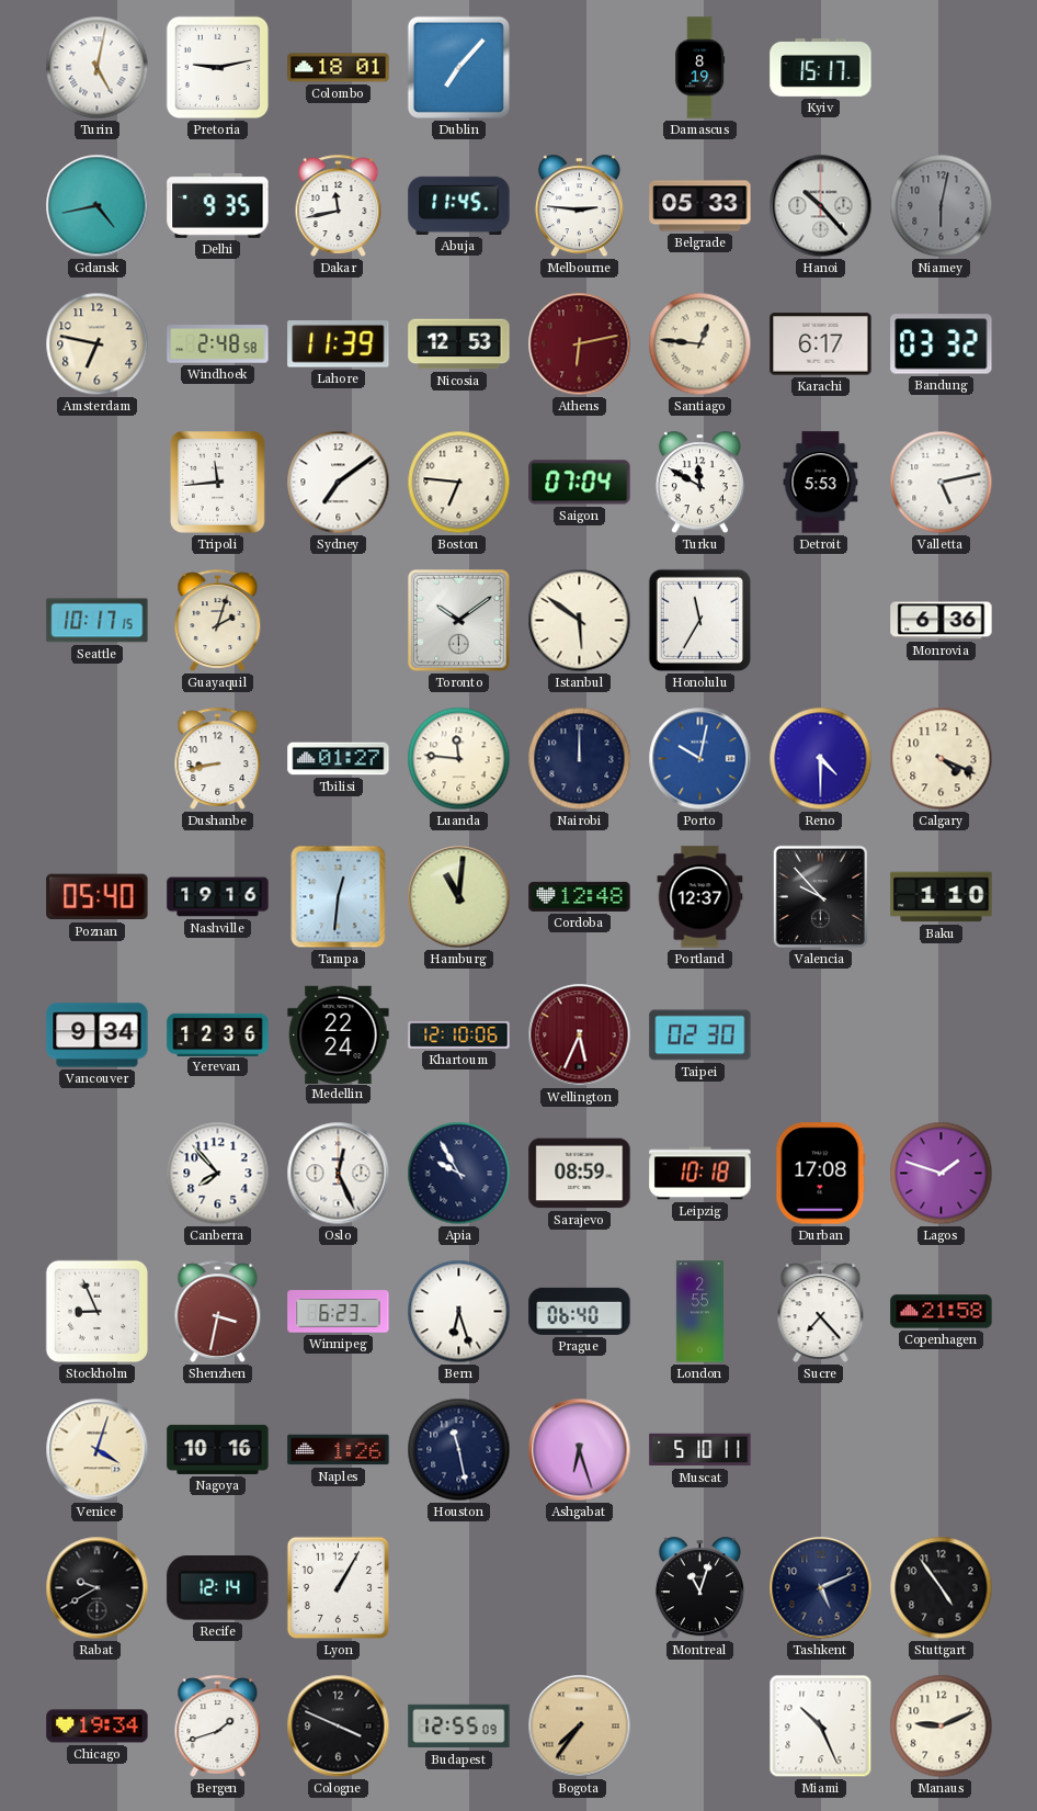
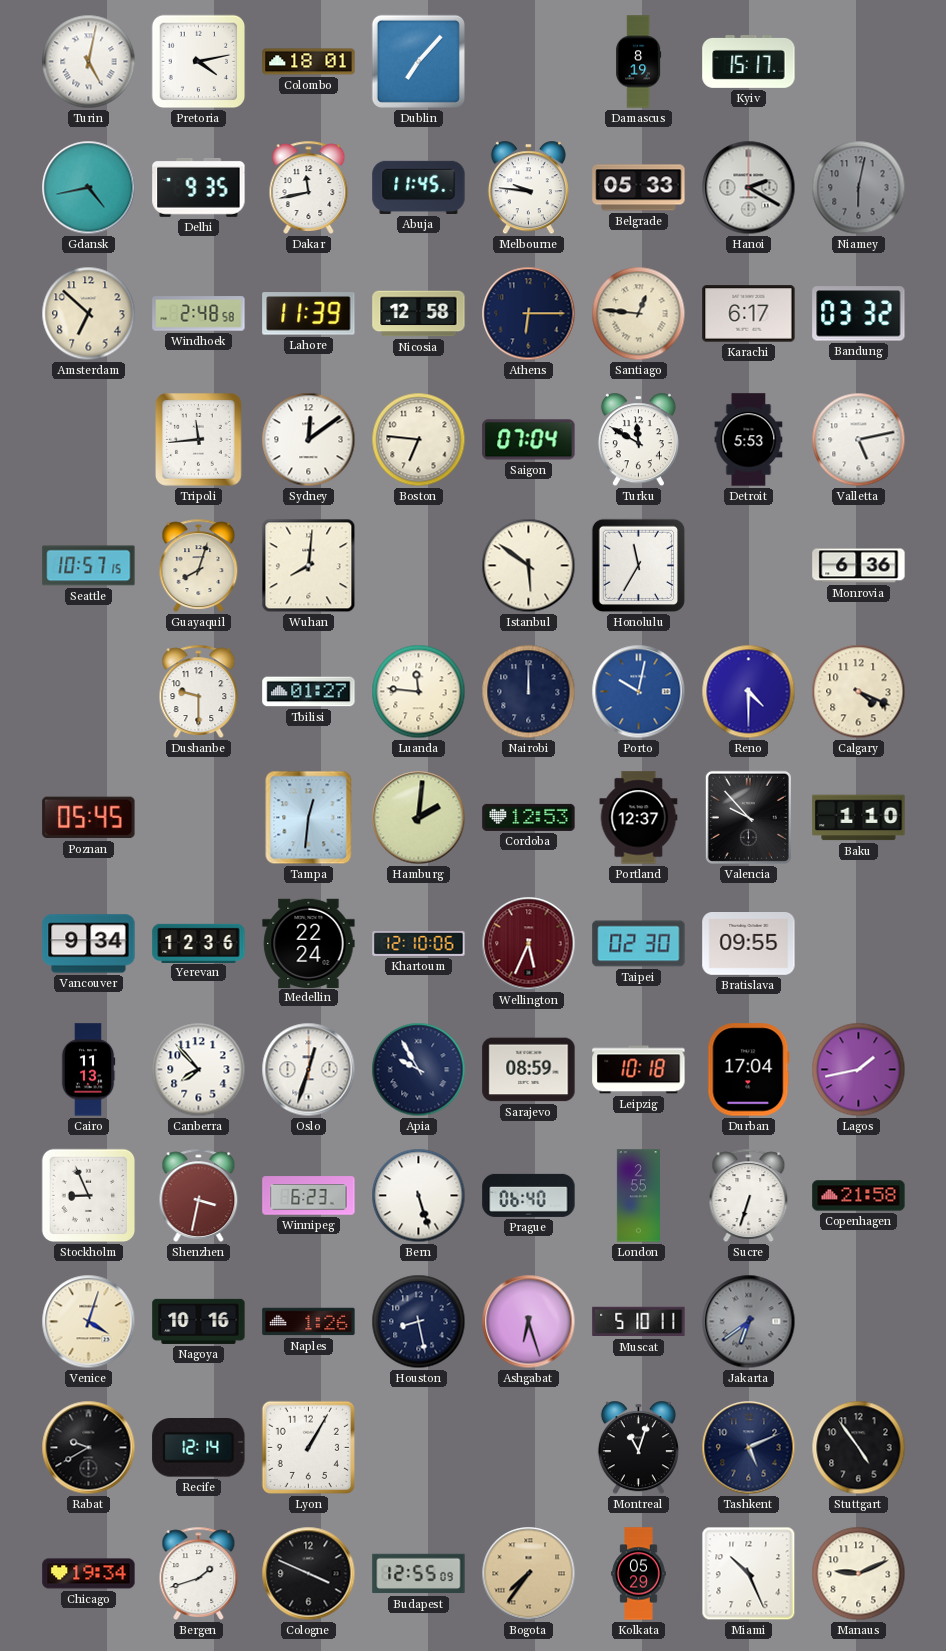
Pretoria: 9:13 -> 4:13
Melbourne: 2:46 -> 9:46
Hanoi: 10:23 -> 2:20
Amsterdam: 6:47 -> 6:52
Nicosia: 12:53 -> 12:58
Athens: 6:13 -> 6:15
Athens dial: burgundy -> navy
Sydney: 7:09 -> 12:09
Seattle: 10:17 -> 10:57
Guayaquil: 2:03 -> 8:03
Wuhan: none -> 8:01
Toronto: 10:09 -> none
Dushanbe: 8:43 -> 9:30
Poznan: 05:40 -> 05:45
Nashville: 19:16 -> none
Hamburg: 11:01 -> 2:01
Cordoba: 12:48 -> 12:53
Bratislava: none -> 09:55
Cairo: none -> 11:13
Oslo: 12:26 -> 12:33
Durban: 17:08 -> 17:04
Lagos: 1:48 -> 1:43
Bern: 6:27 -> 5:27
Sucre: 7:23 -> 6:33
Houston: 11:28 -> 8:28
Jakarta: none -> 6:39
Kolkata: none -> 05:29
